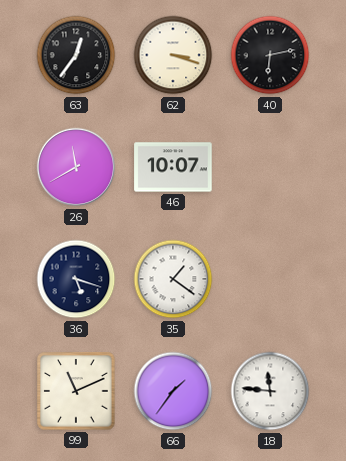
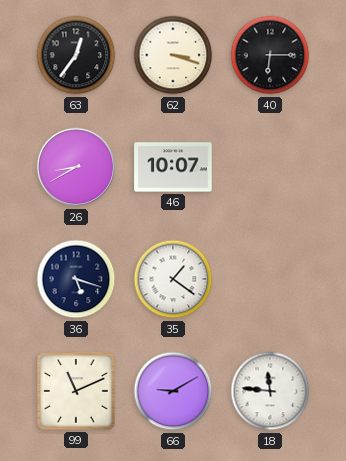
40: 6:13 -> 6:15
26: 11:40 -> 8:40
66: 1:36 -> 9:10
